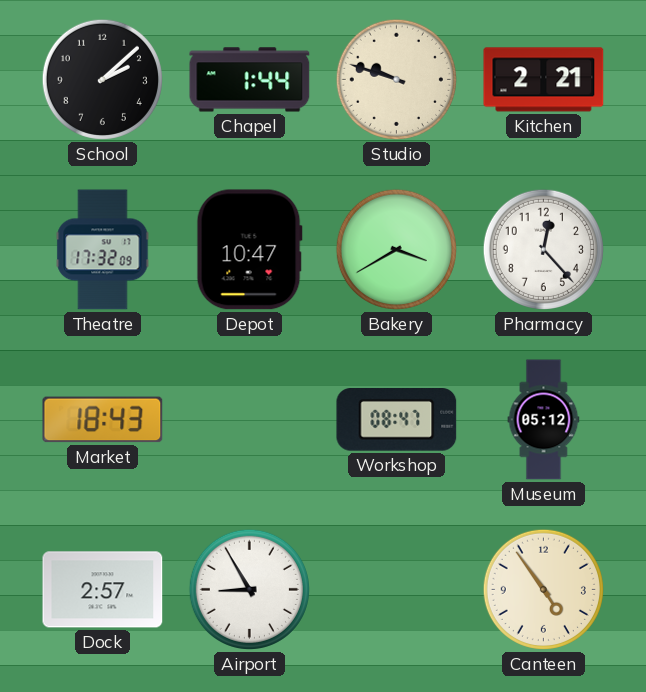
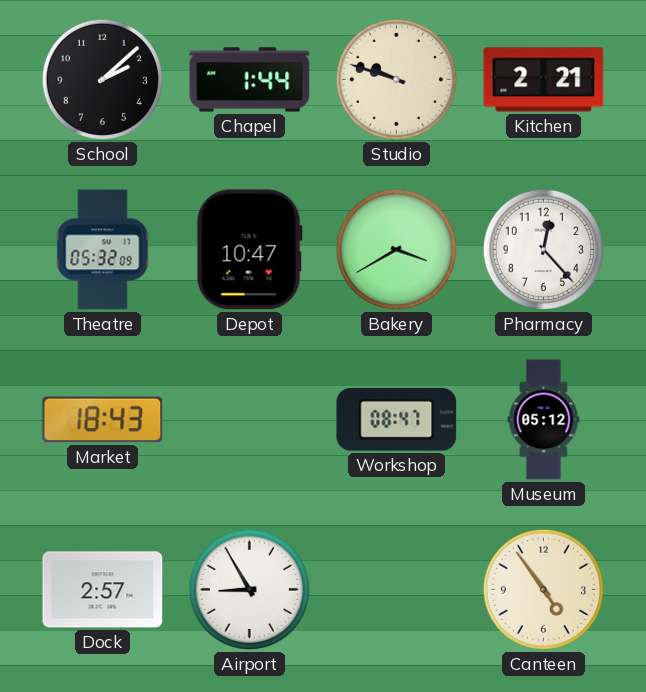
Theatre: 17:32 -> 05:32
